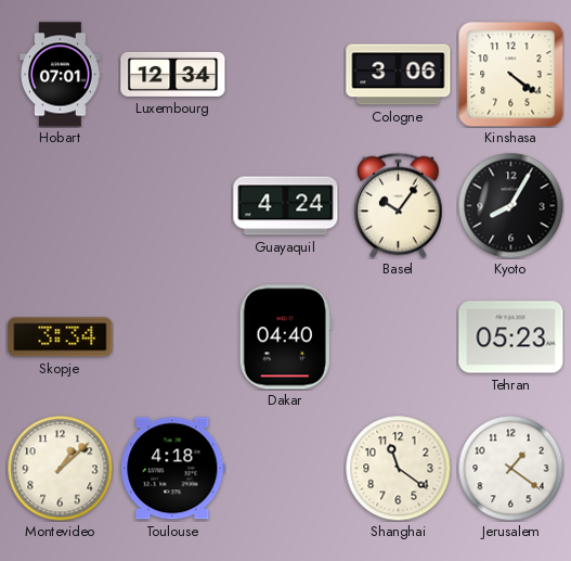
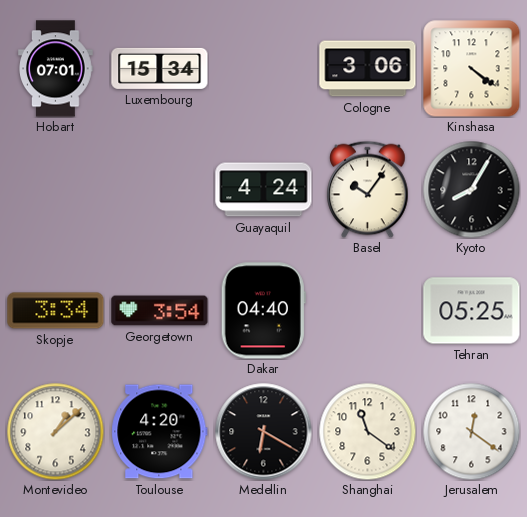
Luxembourg: 12:34 -> 15:34
Georgetown: none -> 3:54
Tehran: 05:23 -> 05:25
Toulouse: 4:18 -> 4:20
Medellin: none -> 6:20
Jerusalem: 1:21 -> 12:21
